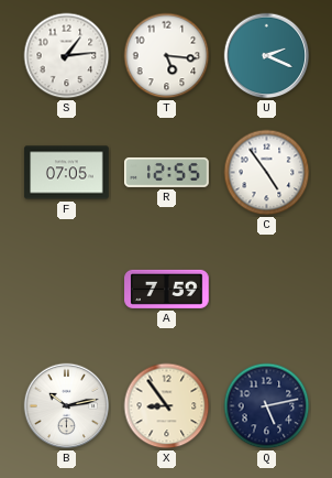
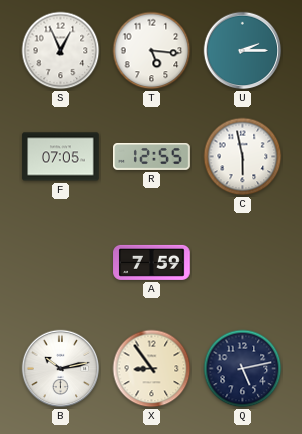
S: 1:14 -> 12:56
U: 2:19 -> 2:15
C: 4:54 -> 5:58
